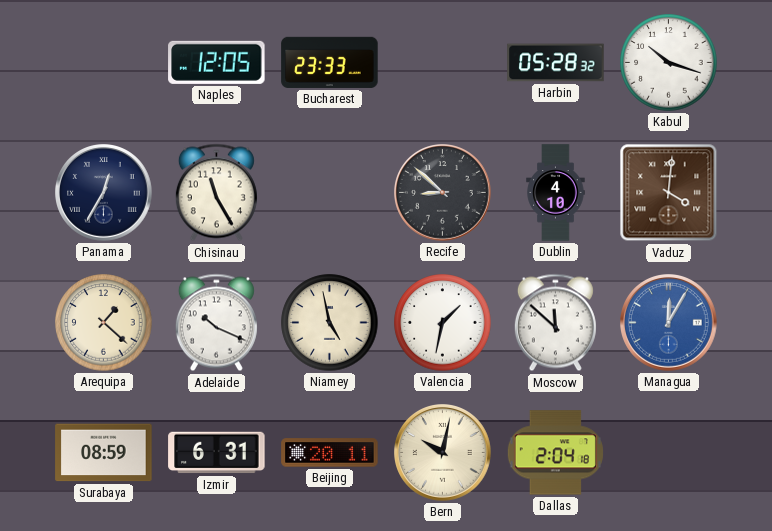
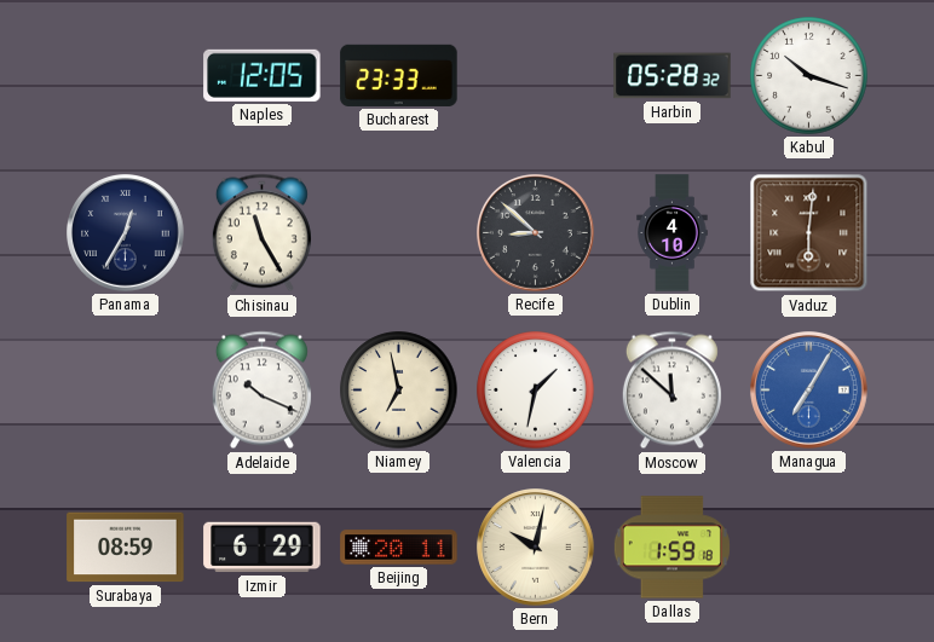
Vaduz: 4:01 -> 6:01
Arequipa: 1:22 -> none
Niamey: 4:58 -> 6:58
Managua: 12:05 -> 7:05
Izmir: 6:31 -> 6:29
Dallas: 2:04 -> 1:59
